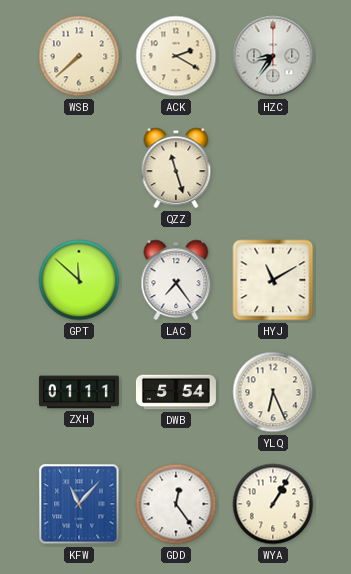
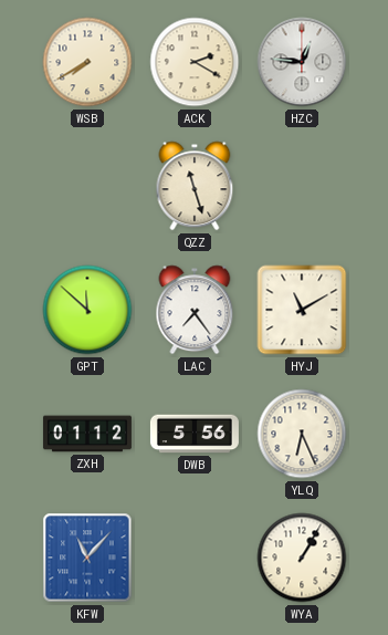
WSB: 7:38 -> 7:40
HZC: 8:36 -> 12:46
ZXH: 01:11 -> 01:12
DWB: 5:54 -> 5:56
GDD: 12:24 -> none
